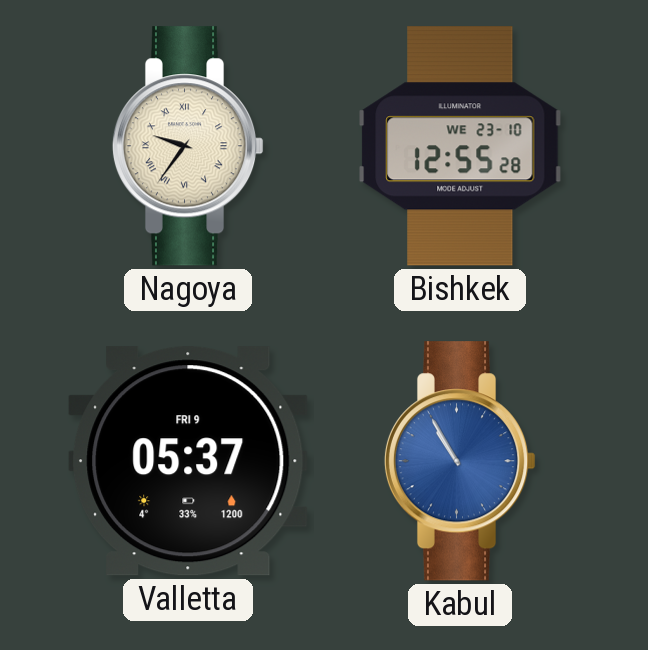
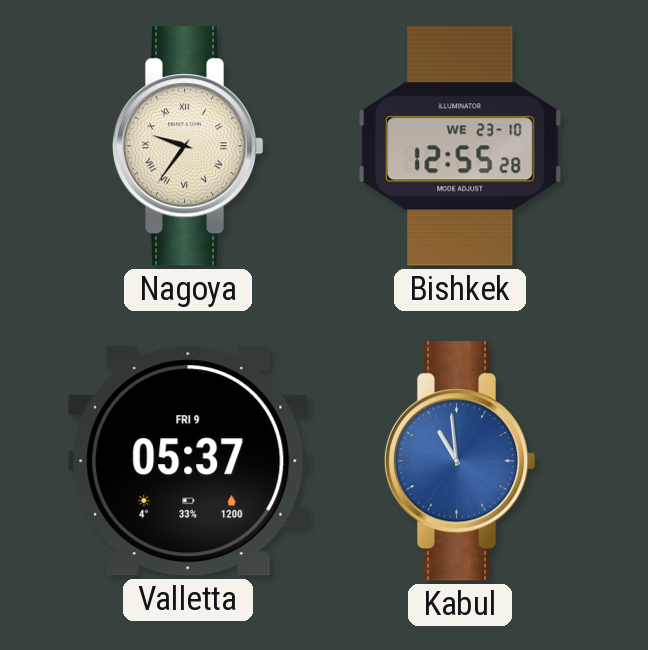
Kabul: 10:55 -> 10:59
